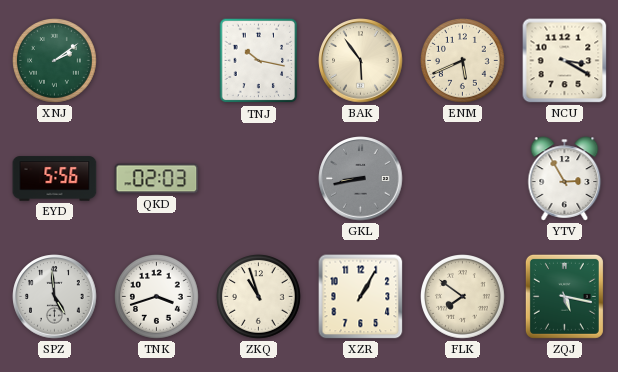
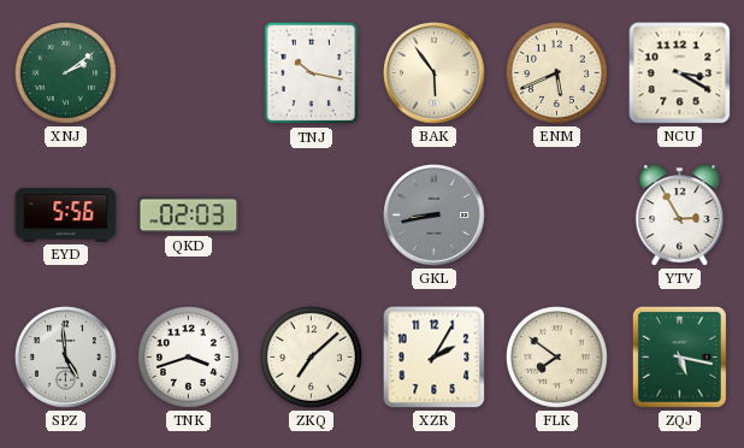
ZKQ: 10:57 -> 7:08
XZR: 1:05 -> 2:05
